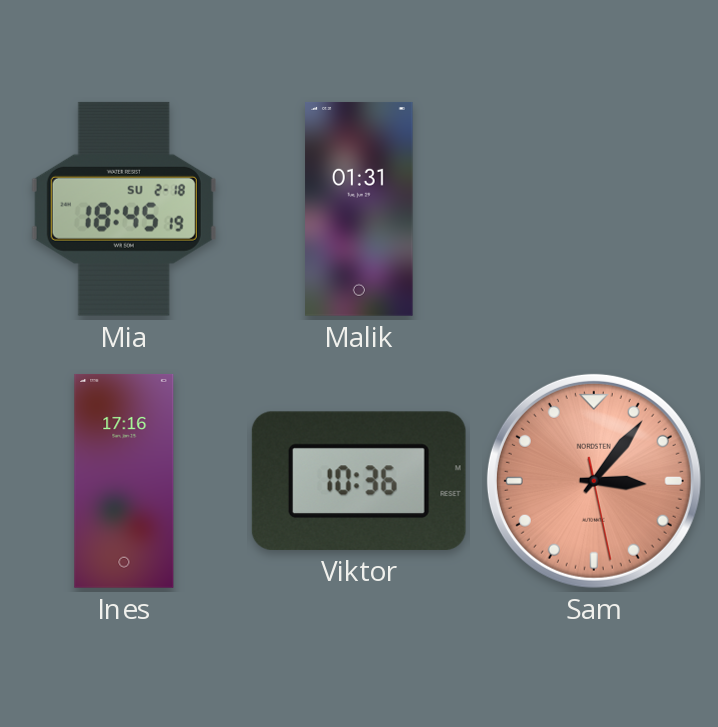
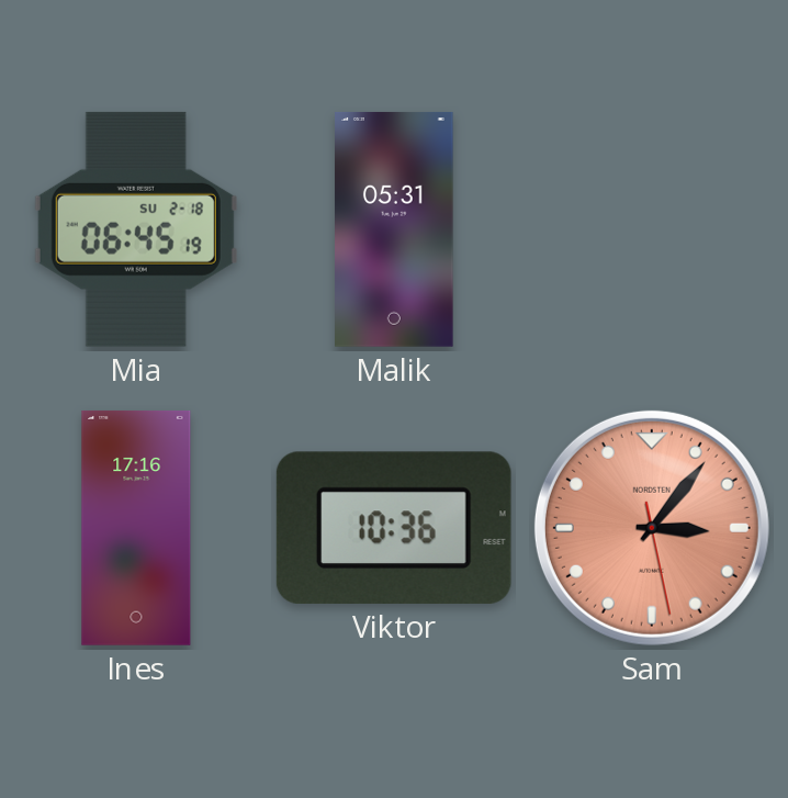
Mia: 18:45 -> 06:45
Malik: 01:31 -> 05:31
